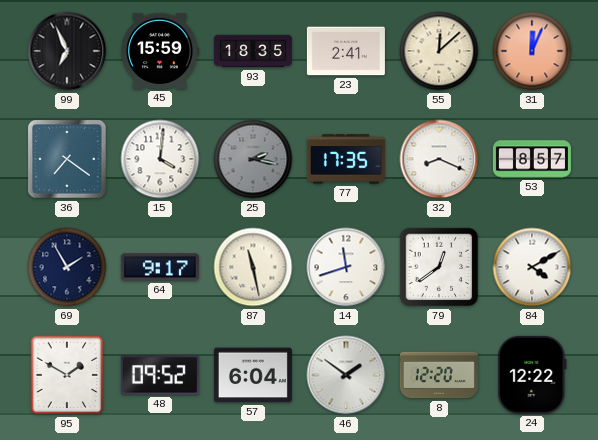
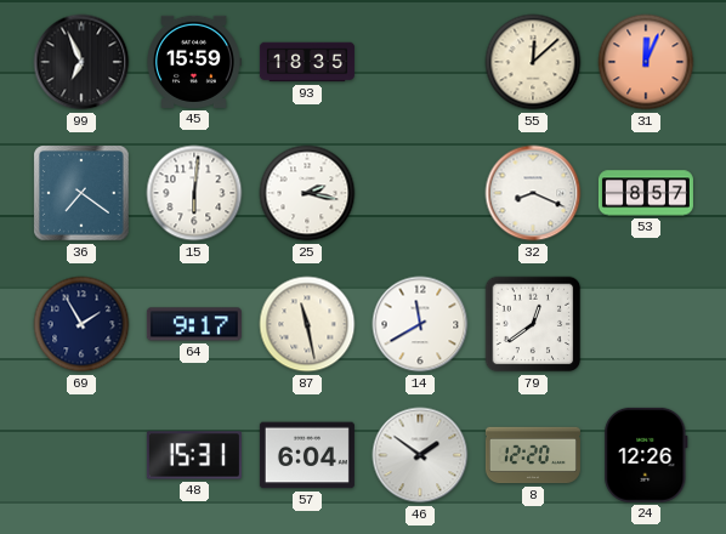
23: 2:41 -> none
15: 4:01 -> 6:01
25 dial: grey -> white
77: 17:35 -> none
14: 11:42 -> 11:40
84: 4:10 -> none
95: 1:50 -> none
48: 09:52 -> 15:31
24: 12:22 -> 12:26
